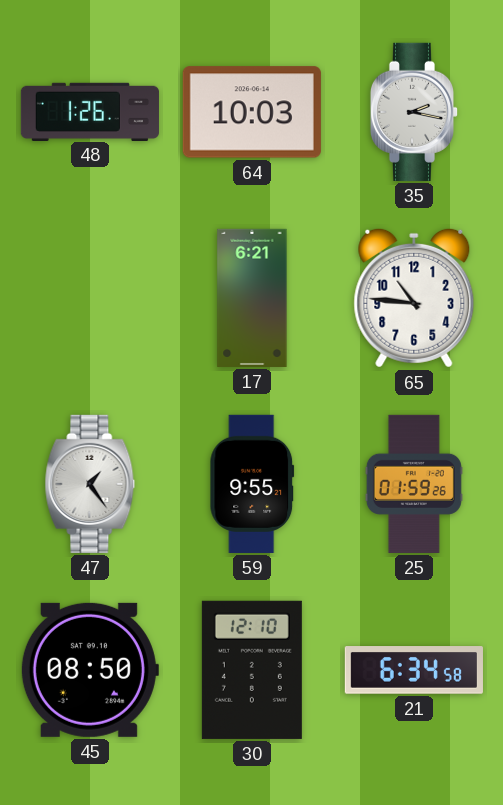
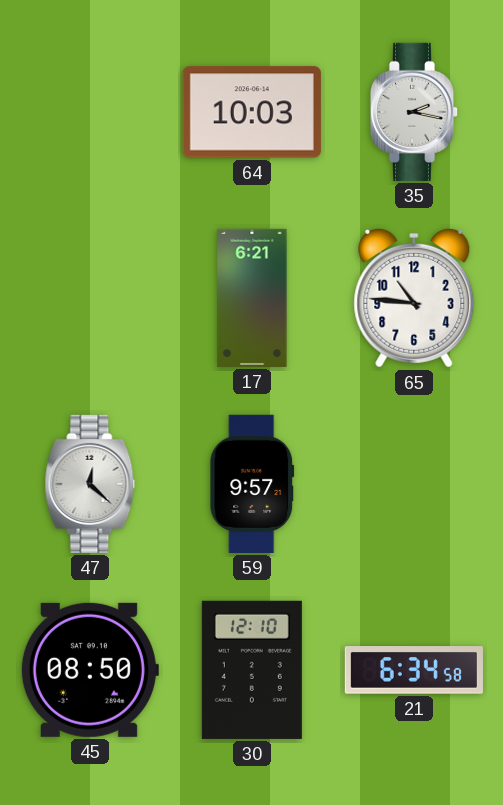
48: 1:26 -> none
47: 1:24 -> 12:22
59: 9:55 -> 9:57
25: 01:59 -> none
